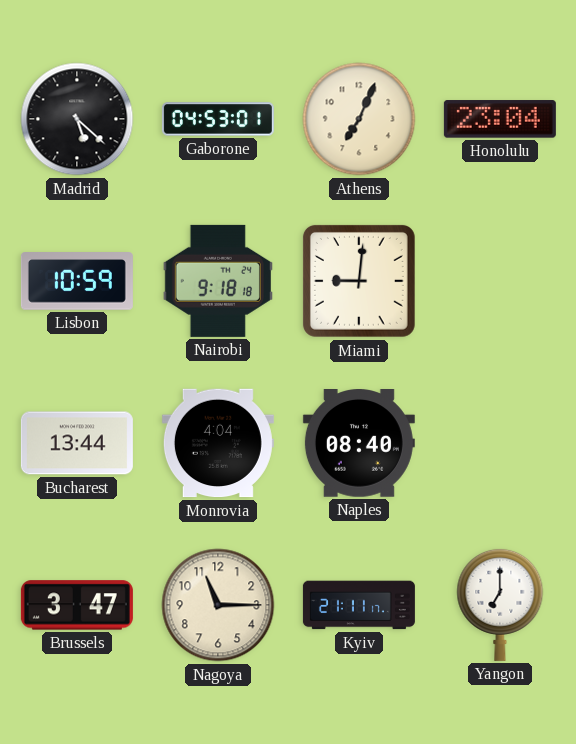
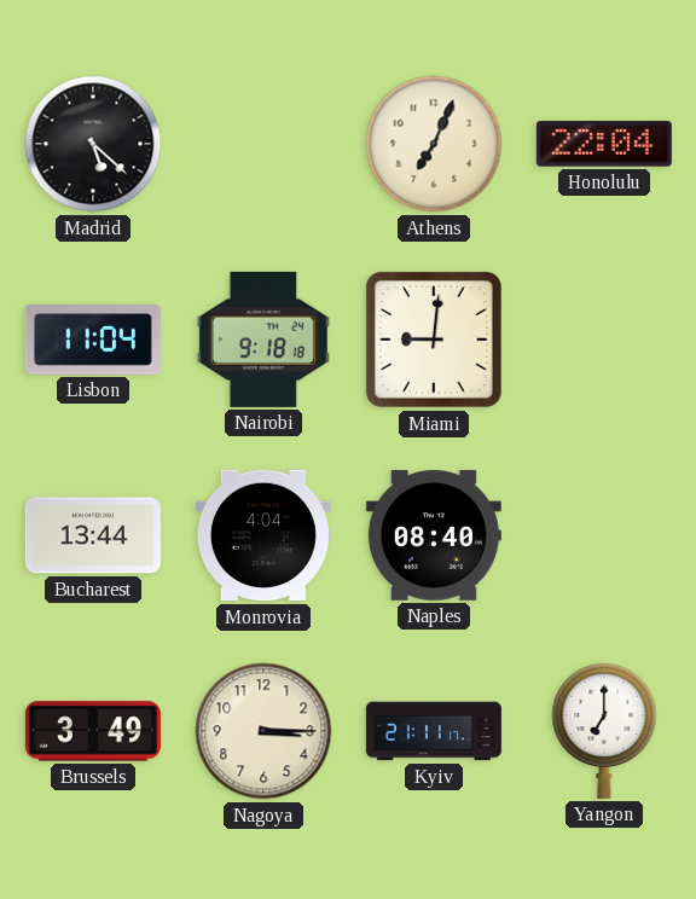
Gaborone: 04:53 -> none
Honolulu: 23:04 -> 22:04
Lisbon: 10:59 -> 11:04
Brussels: 3:47 -> 3:49
Nagoya: 11:15 -> 3:15
